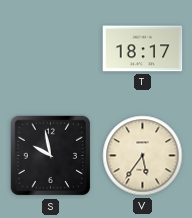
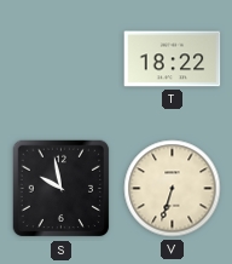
T: 18:17 -> 18:22
V: 5:36 -> 6:33
